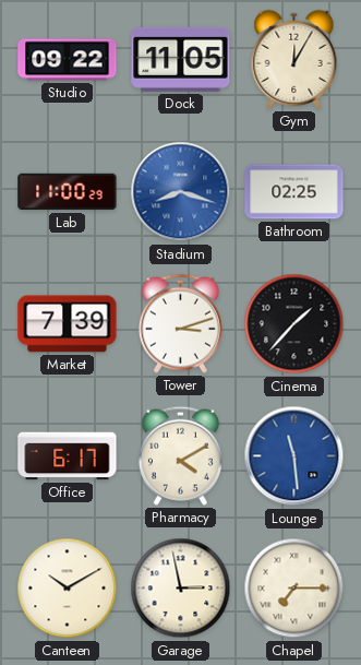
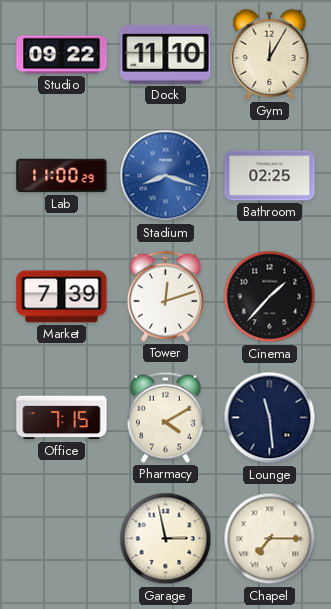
Dock: 11:05 -> 11:10
Tower: 3:12 -> 12:12
Office: 6:17 -> 7:15
Lounge dial: blue -> navy
Canteen: 10:10 -> none
